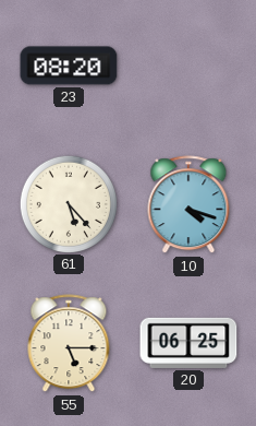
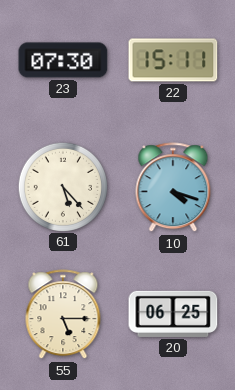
23: 08:20 -> 07:30
22: none -> 15:11
